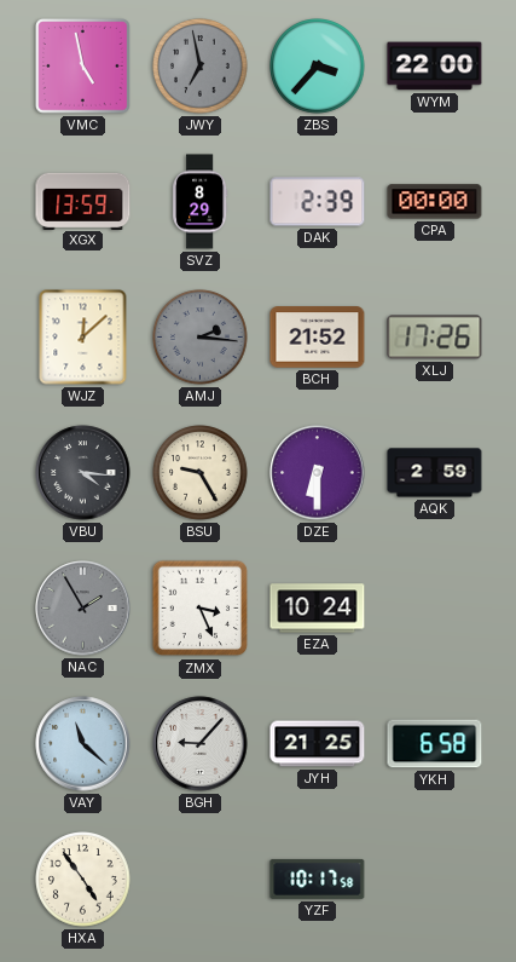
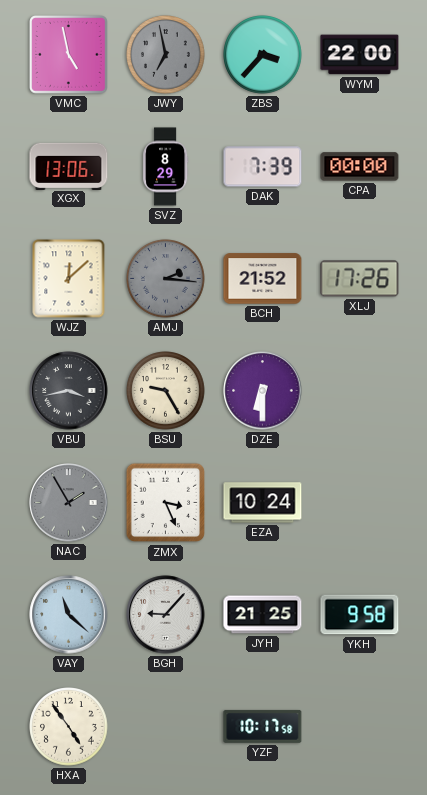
XGX: 13:59 -> 13:06
DAK: 2:39 -> 7:39
VBU: 4:16 -> 3:43
AQK: 2:59 -> none
YKH: 6:58 -> 9:58
